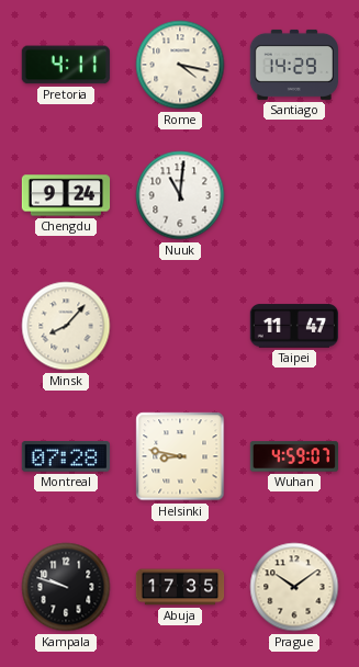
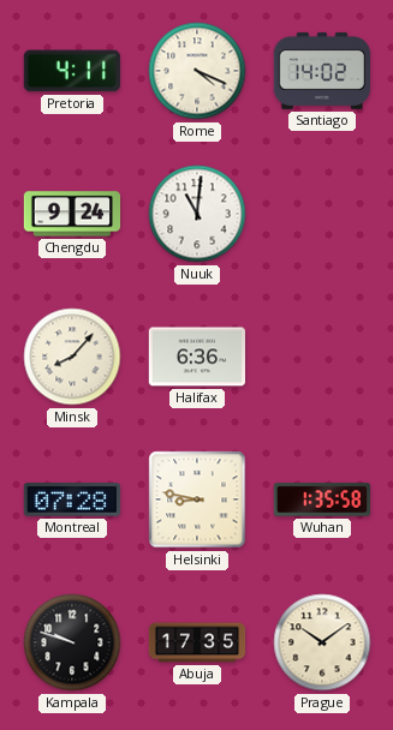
Rome: 4:17 -> 4:19
Santiago: 14:29 -> 14:02
Halifax: none -> 6:36
Taipei: 11:47 -> none
Wuhan: 4:59 -> 1:35
